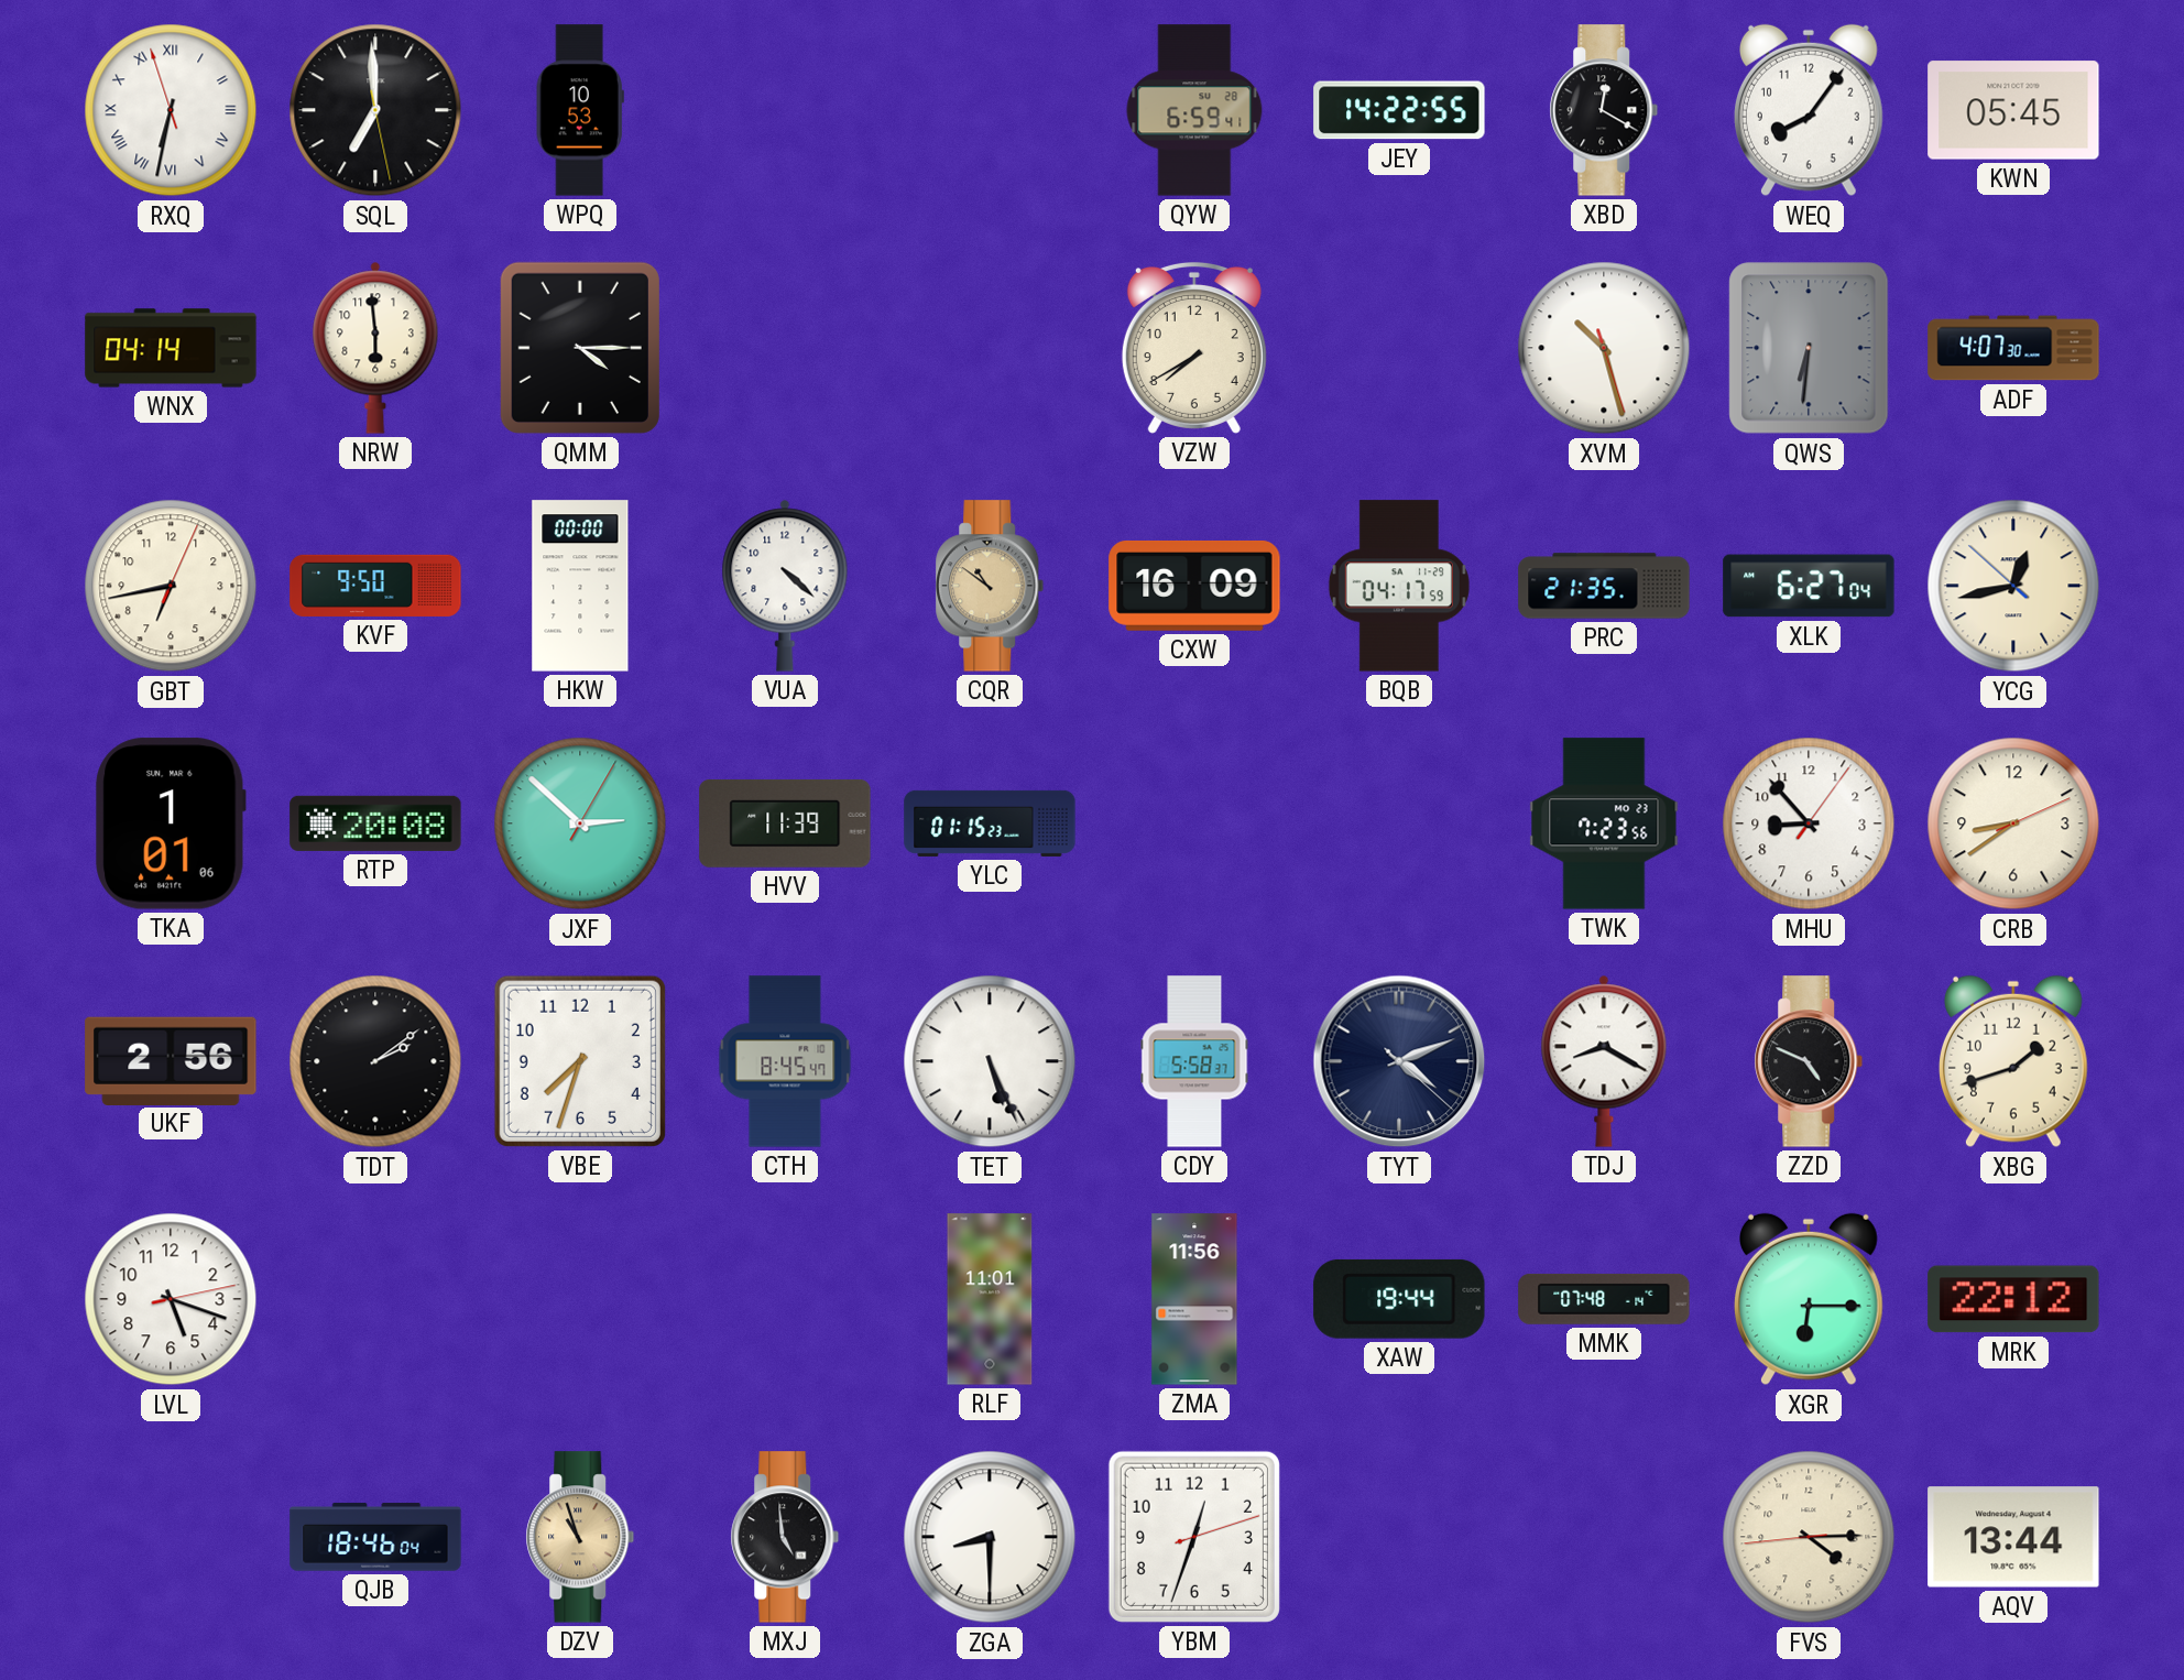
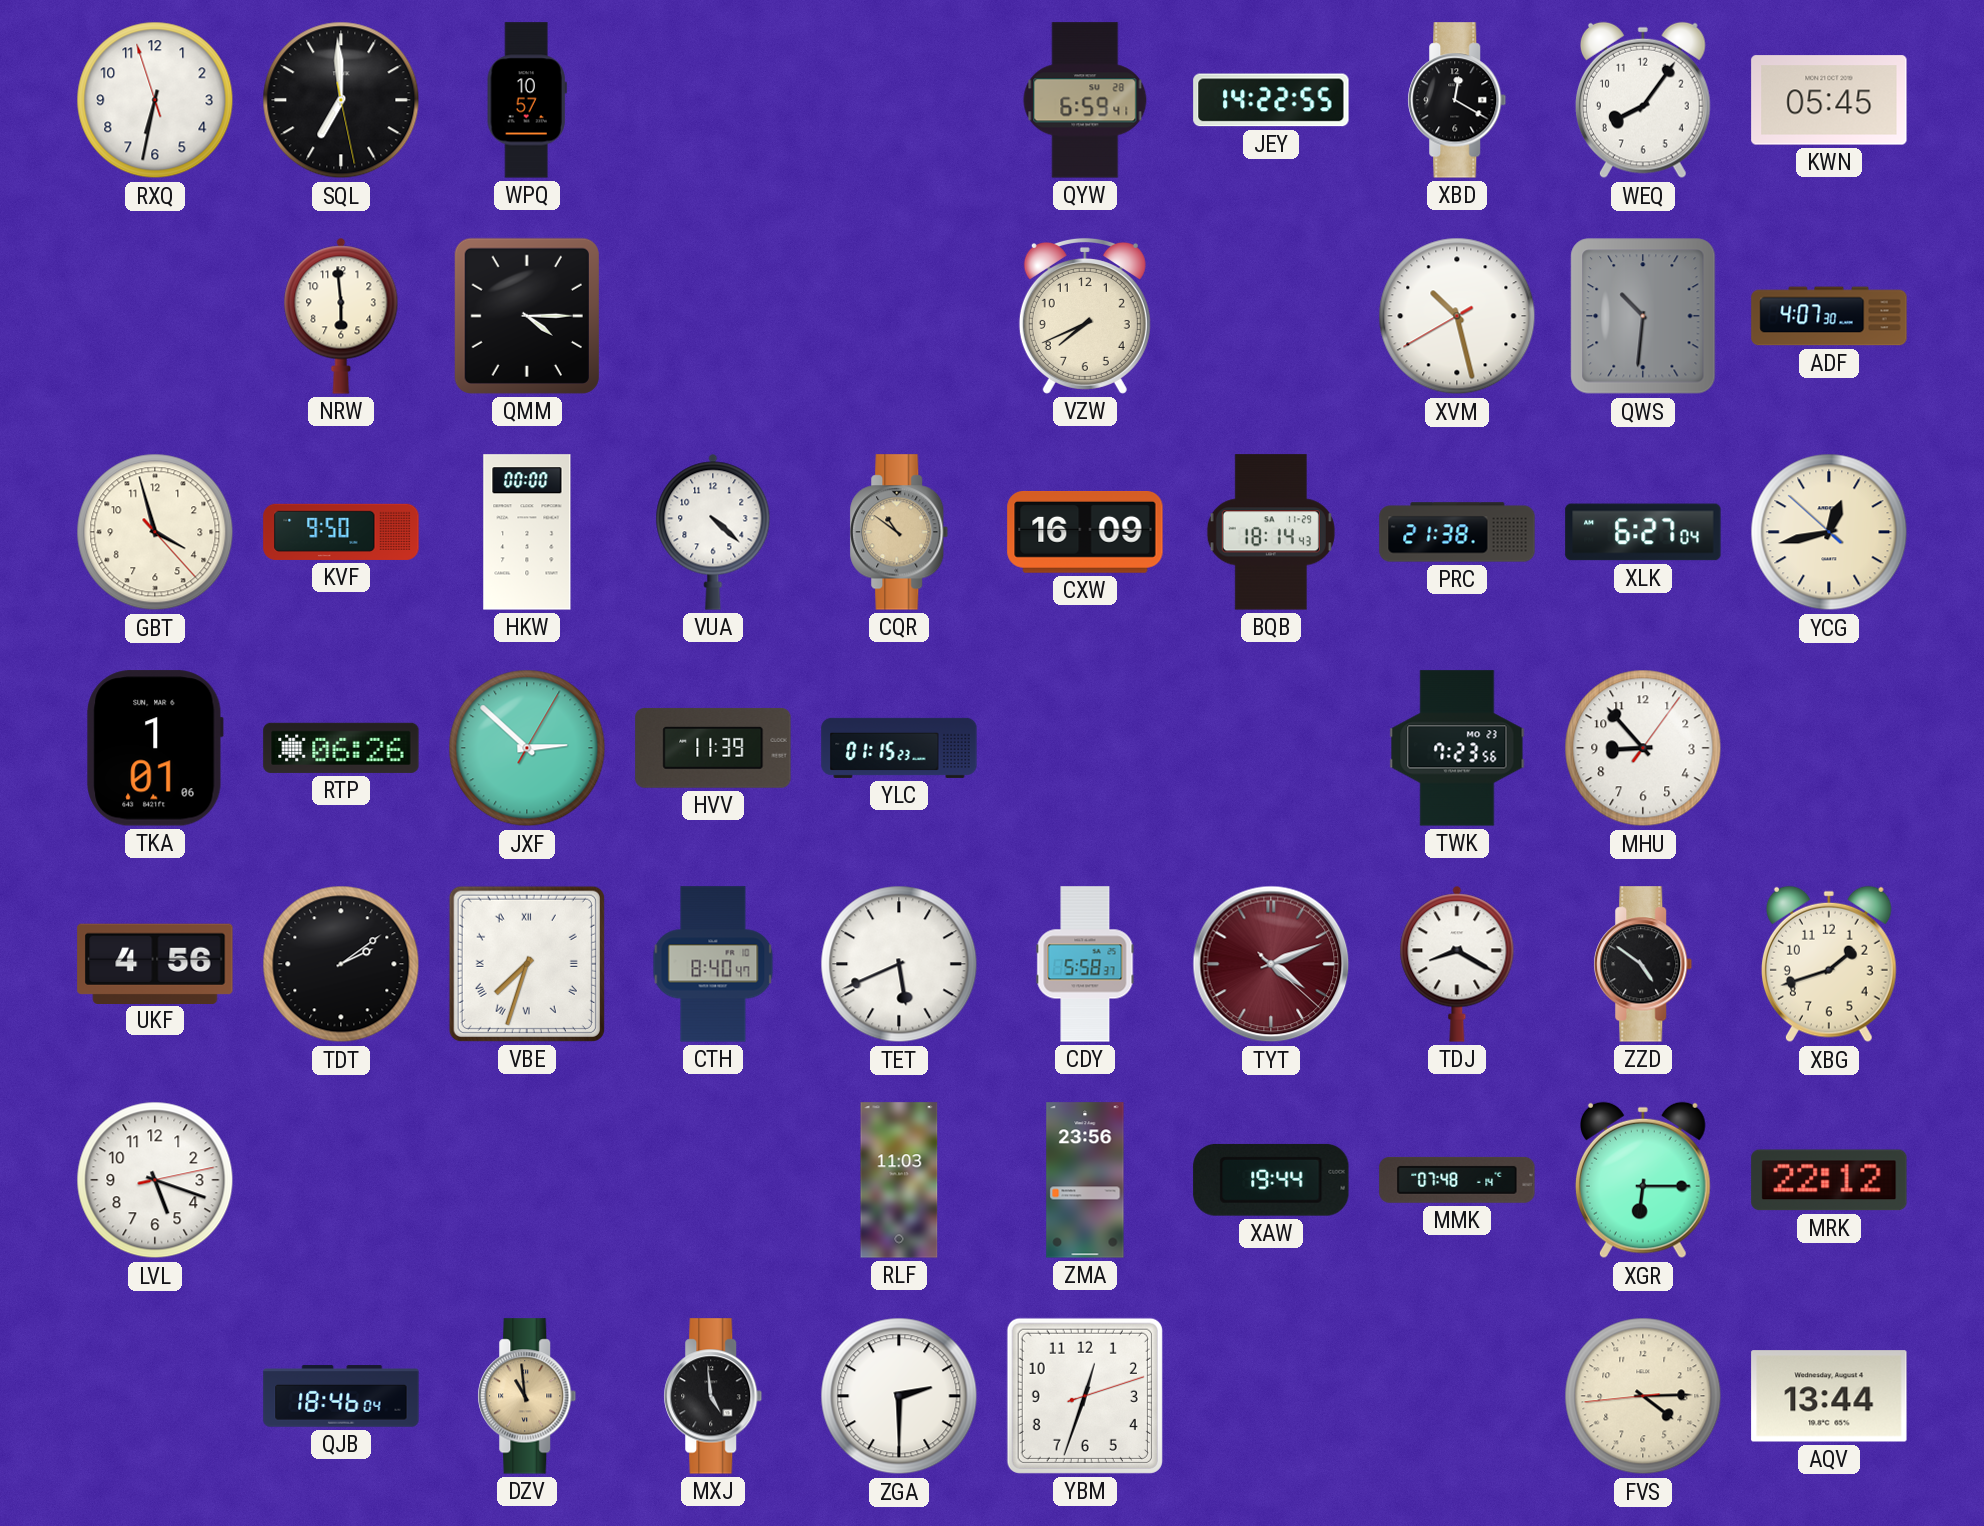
RXQ numerals: Roman -> Arabic
WPQ: 10:53 -> 10:57
WNX: 04:14 -> none
VZW: 7:40 -> 7:41
XVM: 10:27:27 -> 10:27:40
QWS: 6:31 -> 10:31
GBT: 6:43 -> 3:57
BQB: 04:17 -> 18:14
PRC: 21:35 -> 21:38
RTP: 20:08 -> 06:26
CRB: 8:39 -> none
UKF: 2:56 -> 4:56
VBE numerals: Arabic -> Roman
CTH: 8:45 -> 8:40
TET: 5:26 -> 5:41
TYT dial: navy -> burgundy
ZZD: 4:49 -> 4:51
RLF: 11:01 -> 11:03
ZMA: 11:56 -> 23:56
DZV: 10:57 -> 10:59
ZGA: 8:30 -> 2:30
